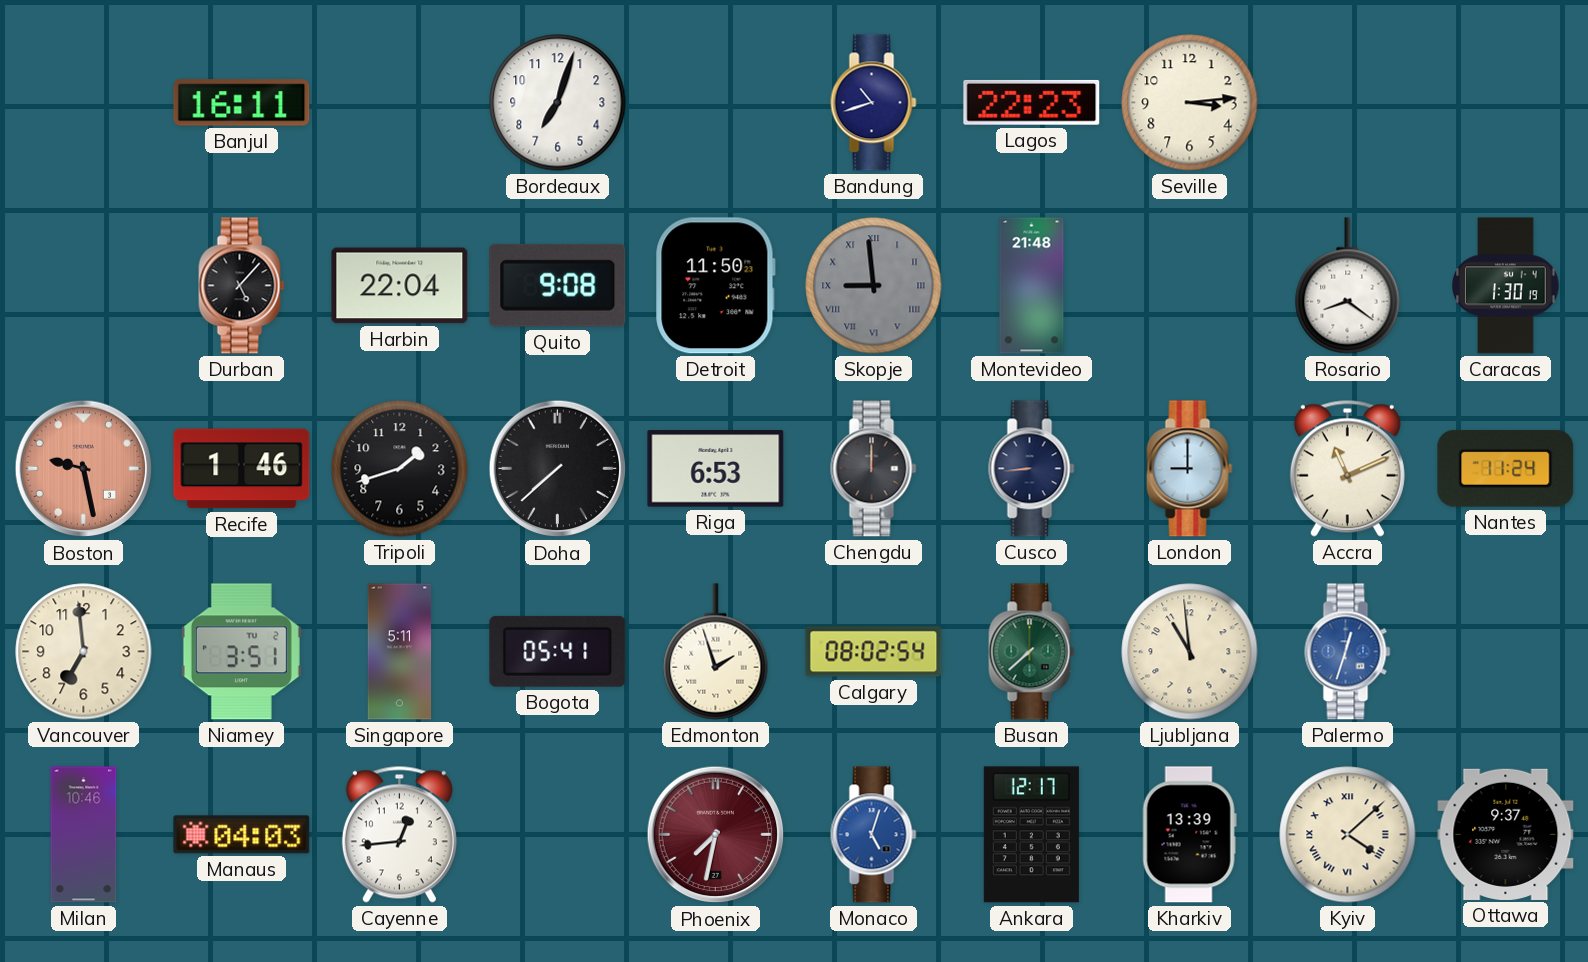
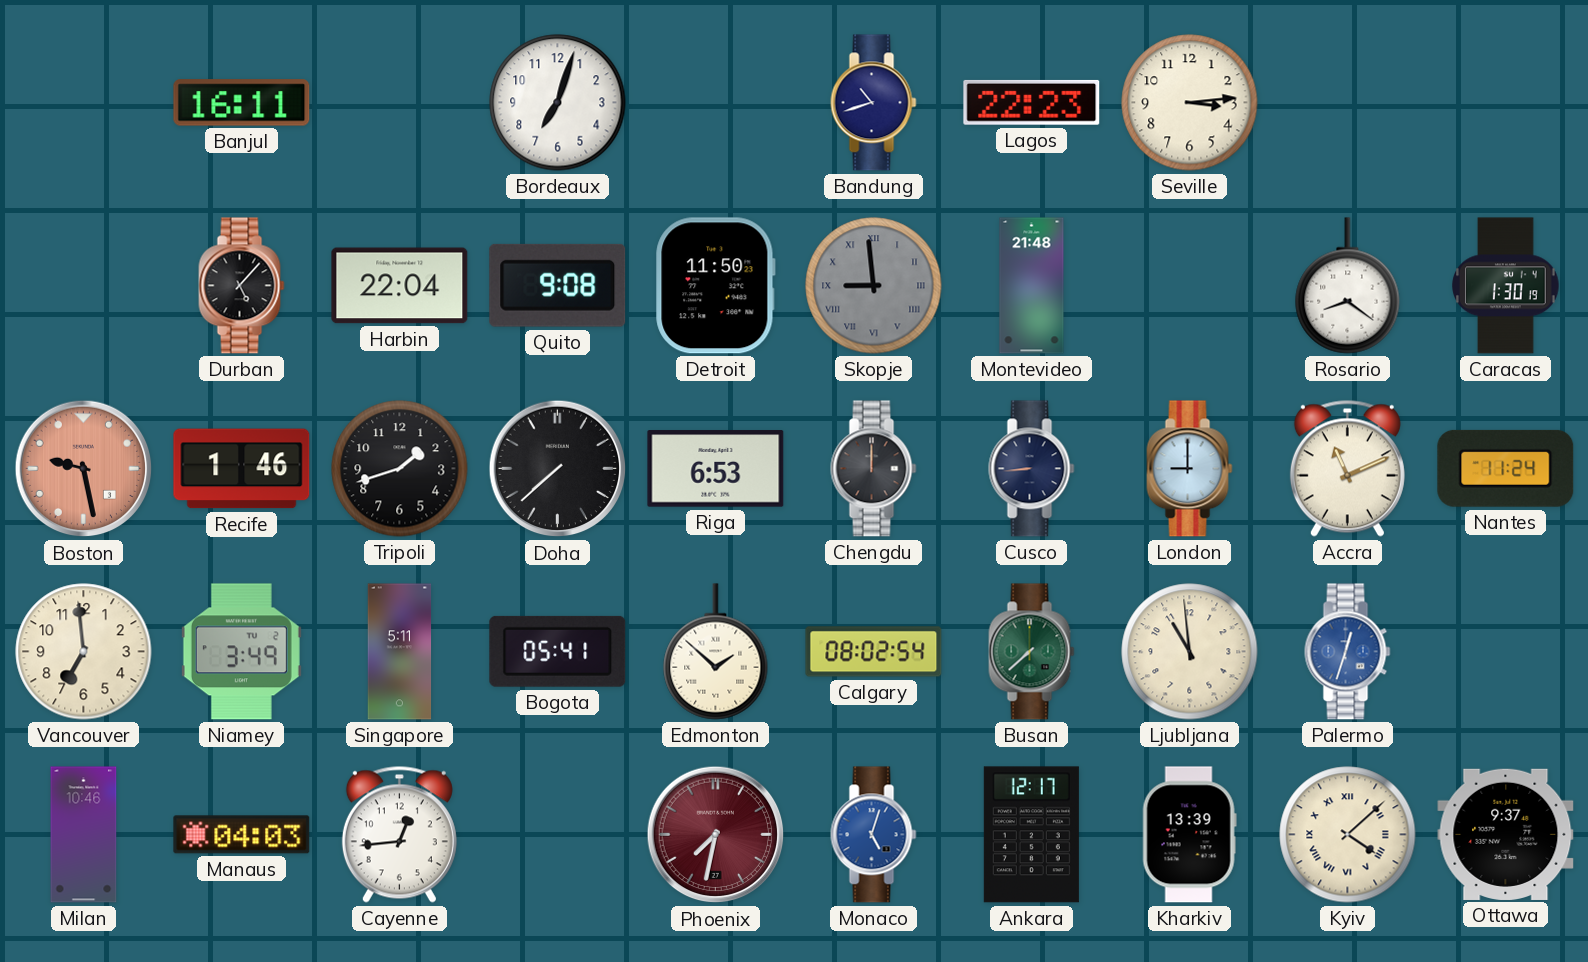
Niamey: 3:51 -> 3:49
Edmonton: 1:57 -> 1:52
